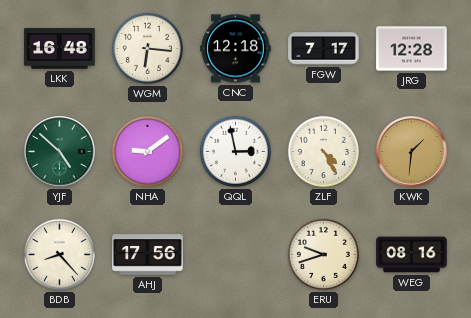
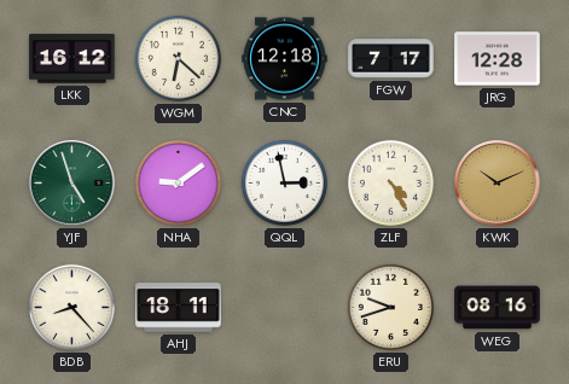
LKK: 16:48 -> 16:12
WGM: 6:16 -> 6:22
YJF: 4:52 -> 4:57
KWK: 1:31 -> 10:11
AHJ: 17:56 -> 18:11
